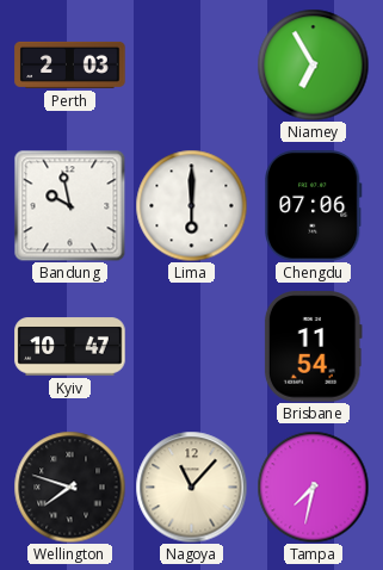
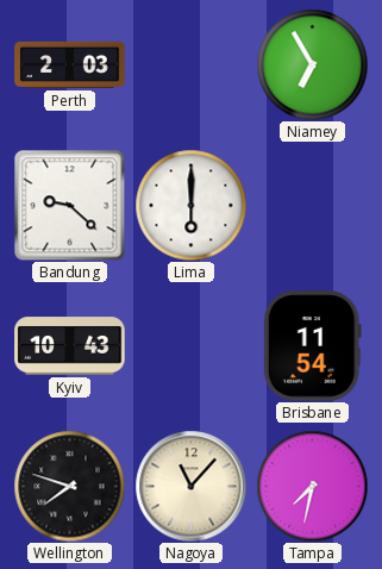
Bandung: 9:58 -> 9:22
Chengdu: 07:06 -> none
Kyiv: 10:47 -> 10:43
